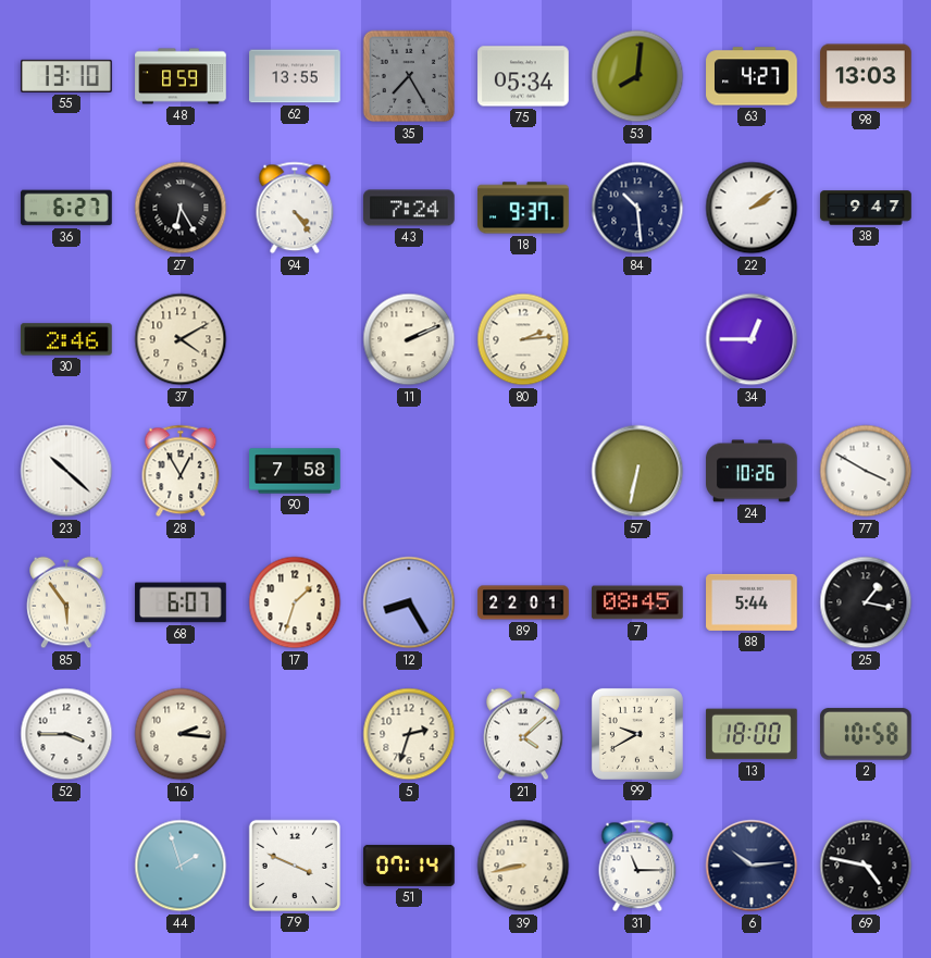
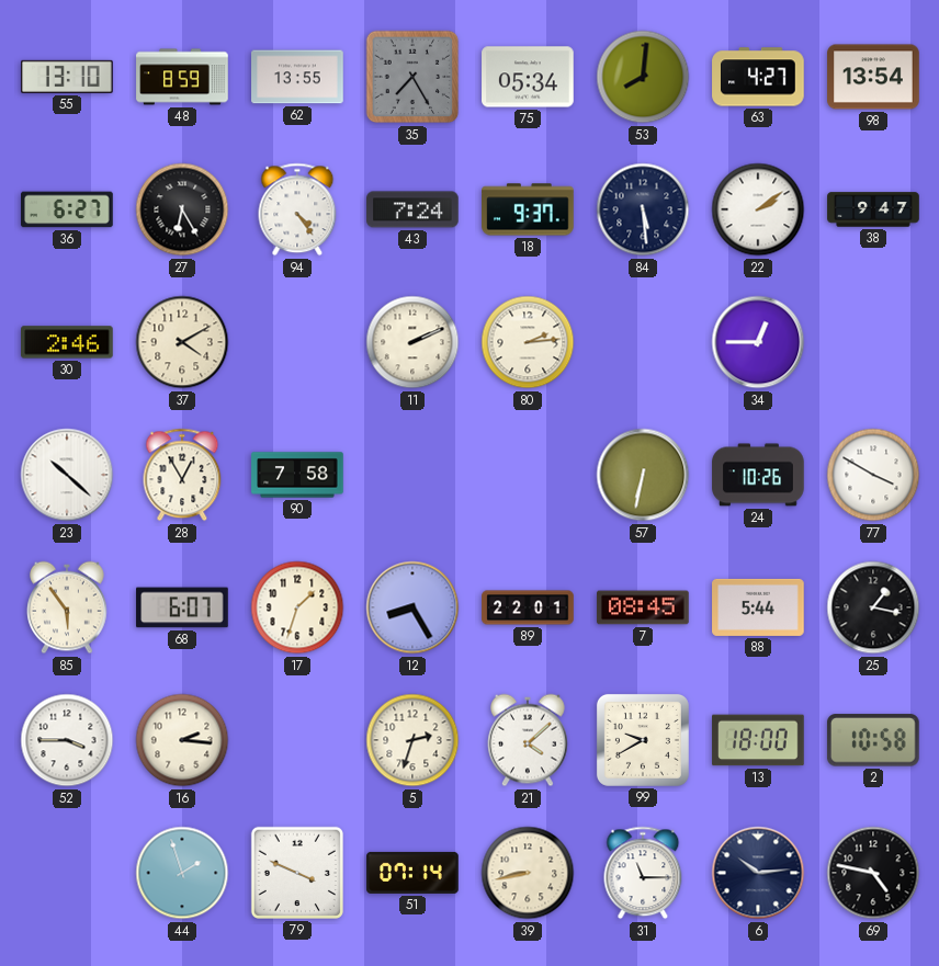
98: 13:03 -> 13:54
84: 10:29 -> 5:29
